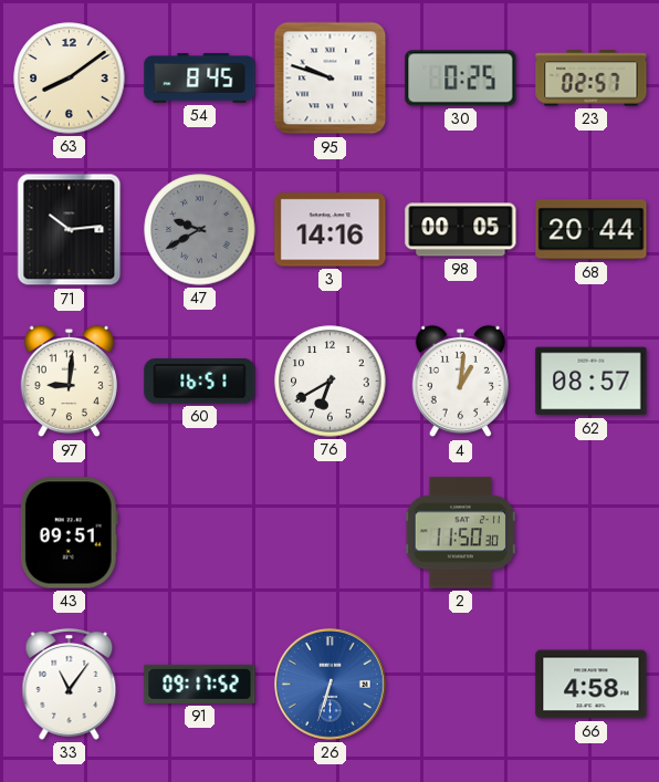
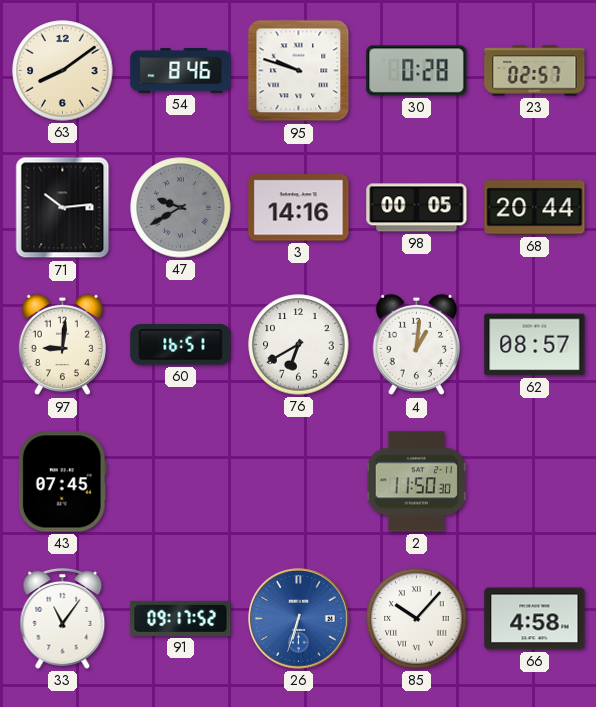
54: 8:45 -> 8:46
30: 0:25 -> 0:28
43: 09:51 -> 07:45
85: none -> 10:07
